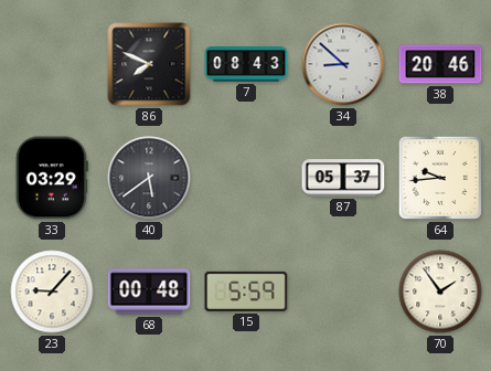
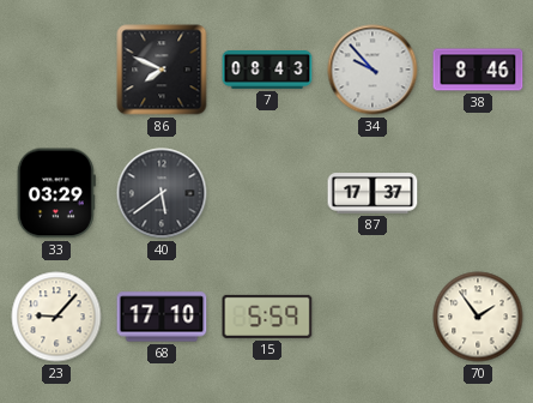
34: 8:52 -> 9:53
38: 20:46 -> 8:46
87: 05:37 -> 17:37
64: 9:44 -> none
68: 00:48 -> 17:10
